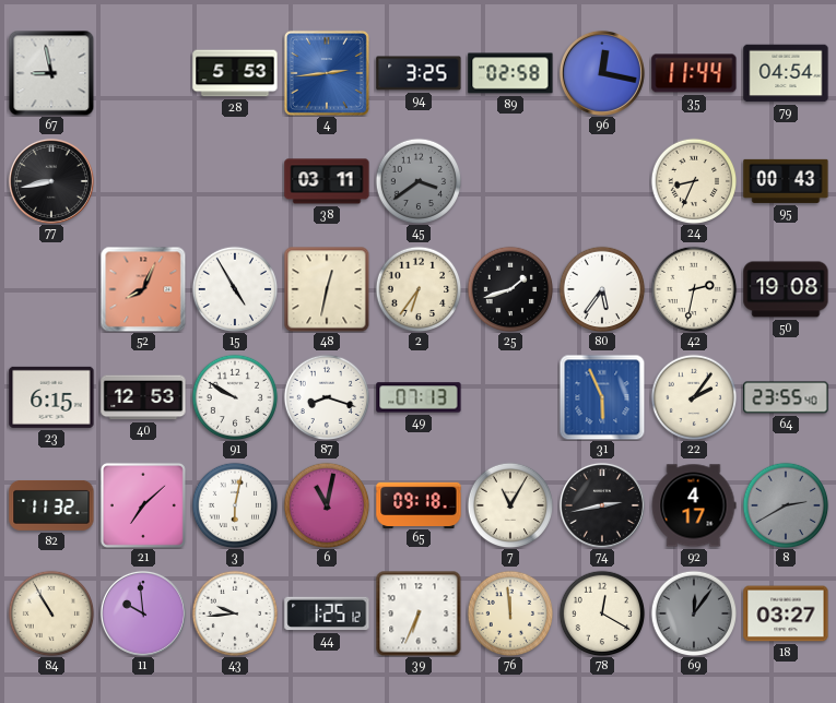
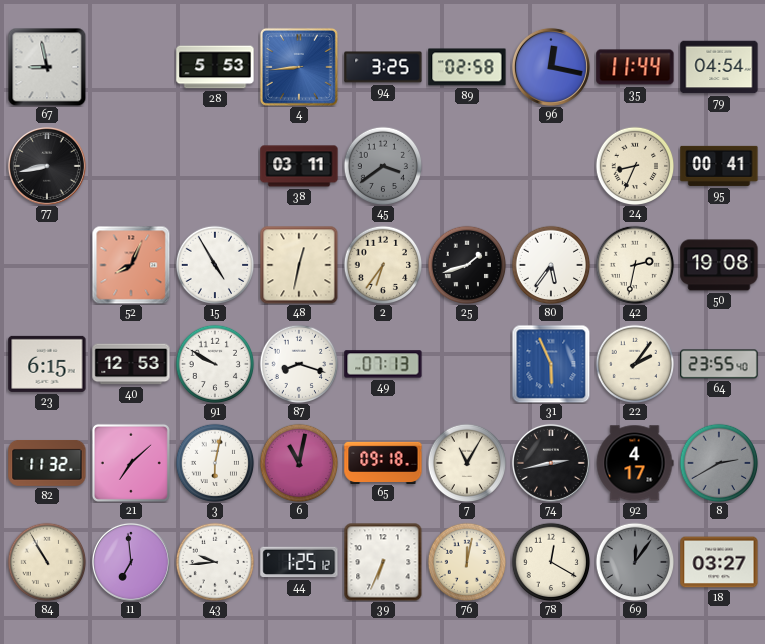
4: 2:44 -> 8:44
95: 00:43 -> 00:41
11: 9:59 -> 6:59
76: 11:59 -> 12:02
